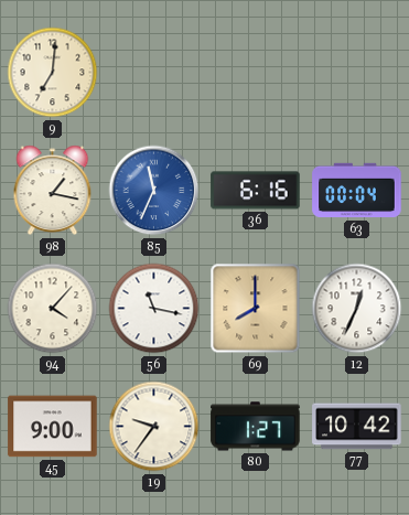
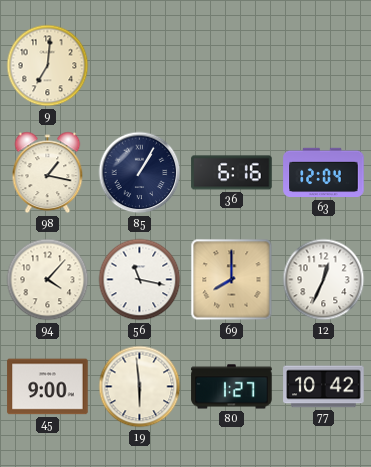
85: 11:34 -> 1:05
85 dial: blue -> navy
63: 00:04 -> 12:04
19: 9:36 -> 5:59
